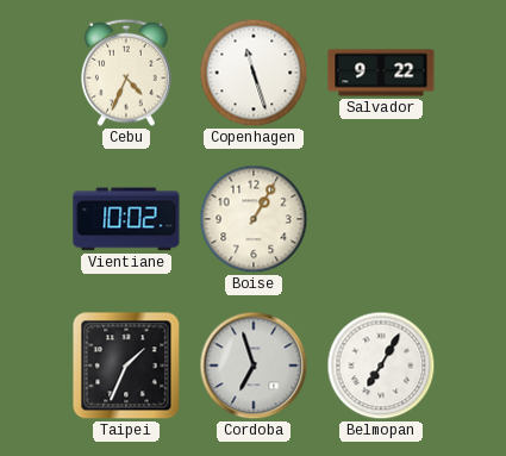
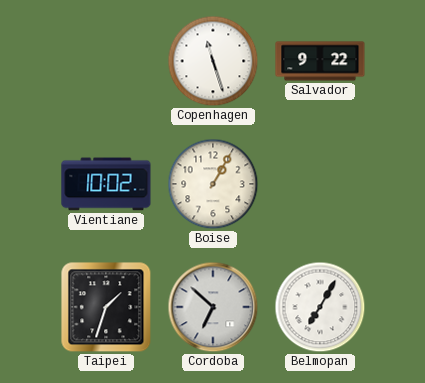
Cebu: 4:34 -> none
Taipei: 1:34 -> 1:33
Cordoba: 6:57 -> 6:52
